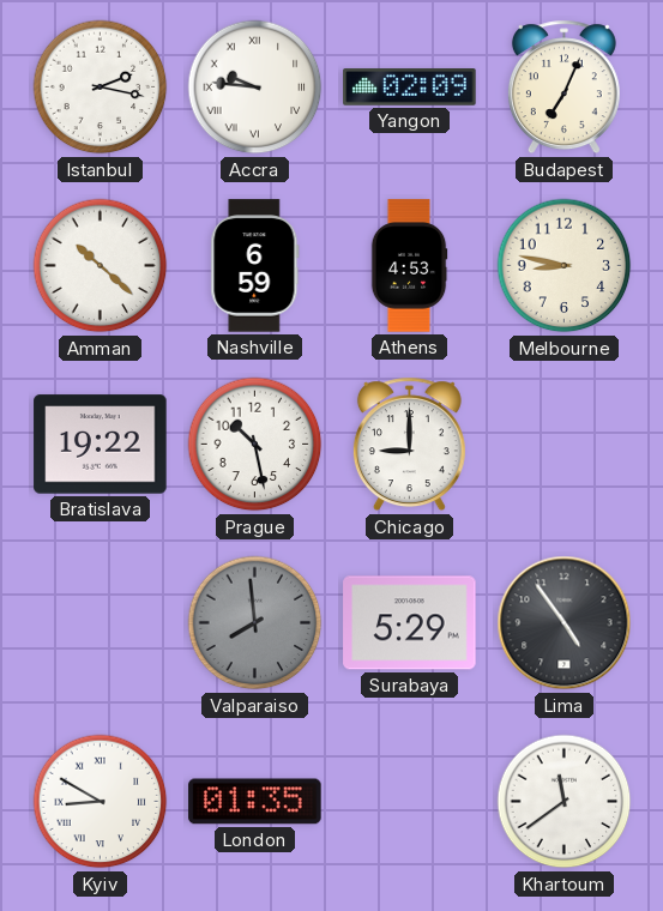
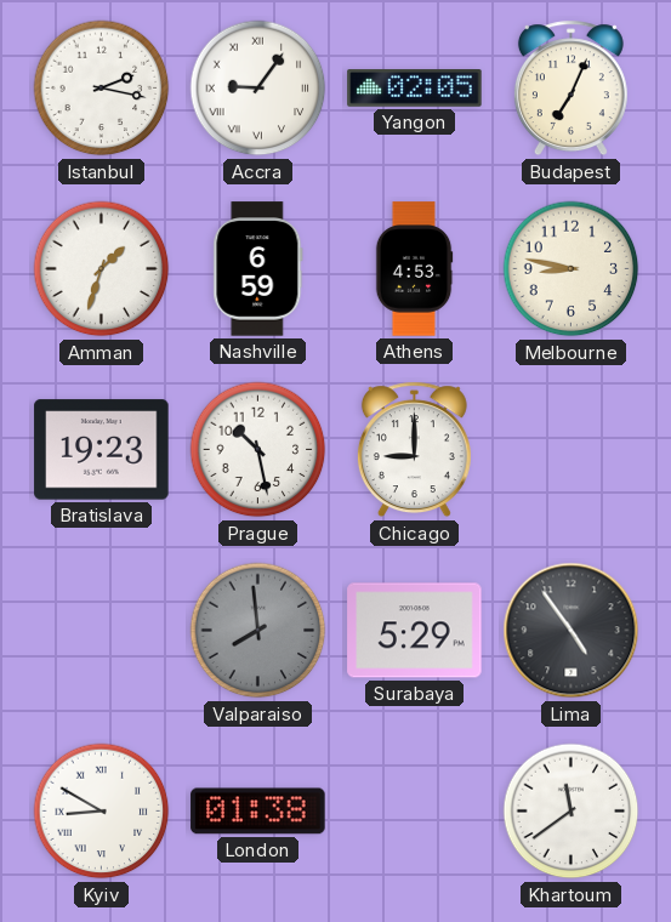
Accra: 9:46 -> 9:06
Yangon: 02:09 -> 02:05
Amman: 10:22 -> 1:33
Bratislava: 19:22 -> 19:23
London: 01:35 -> 01:38
